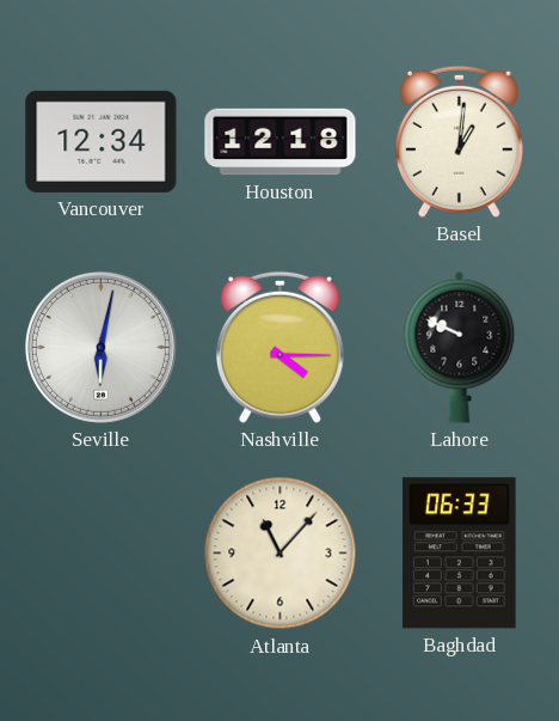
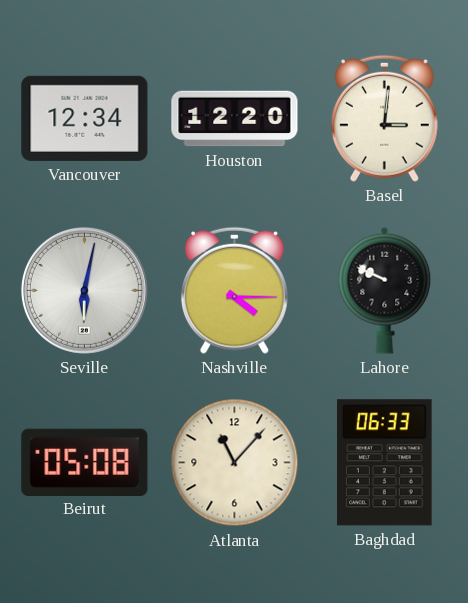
Houston: 12:18 -> 12:20
Basel: 1:01 -> 3:01
Beirut: none -> 05:08
